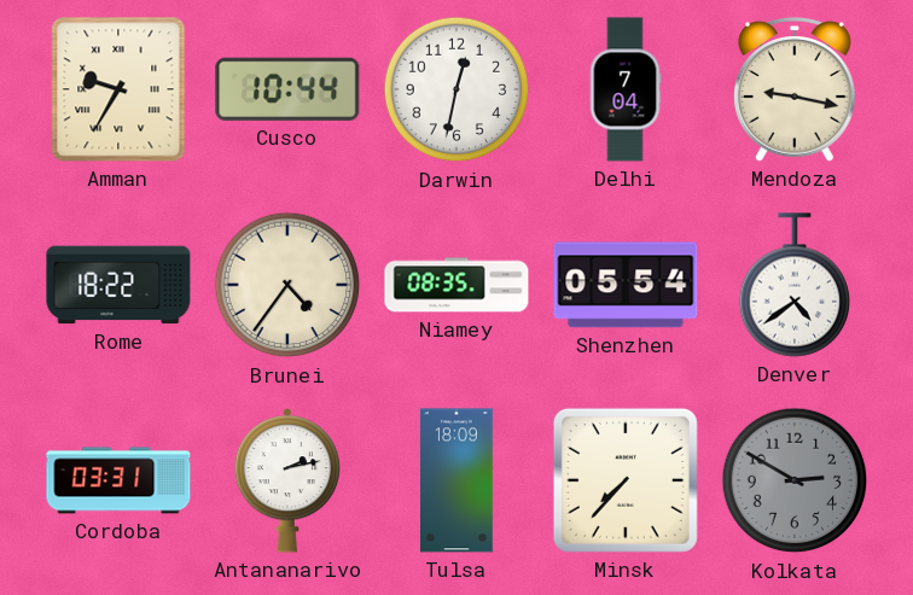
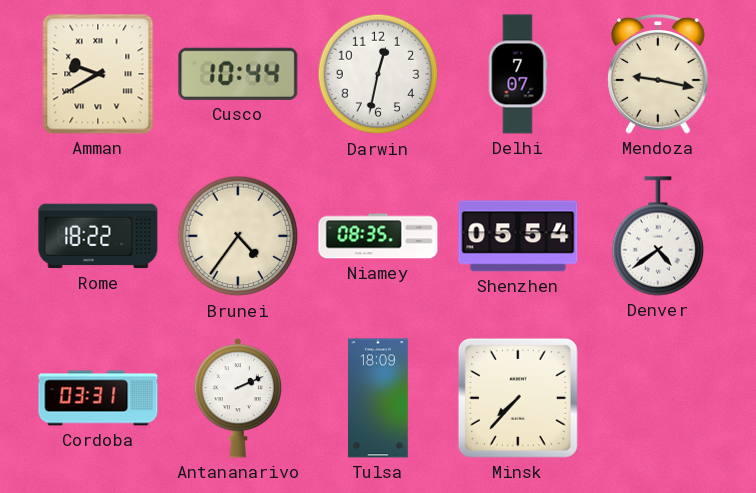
Amman: 9:35 -> 9:40
Delhi: 7:04 -> 7:07
Antananarivo: 2:13 -> 2:11
Kolkata: 2:50 -> none
